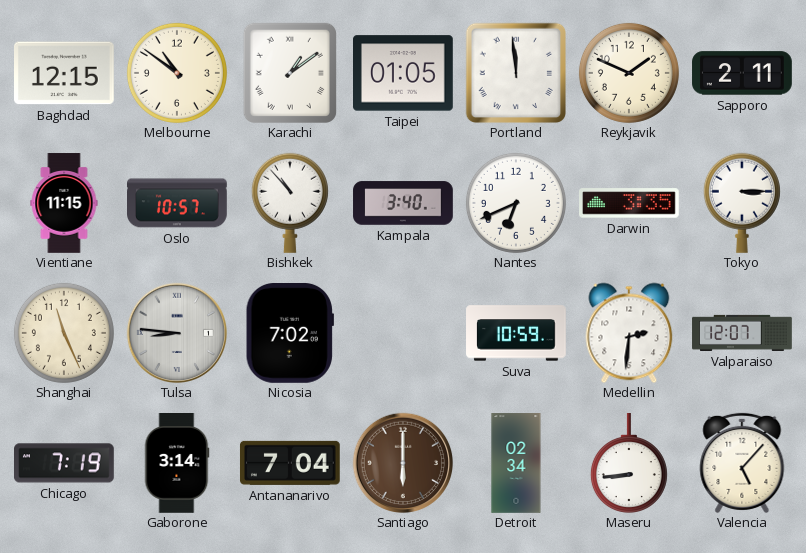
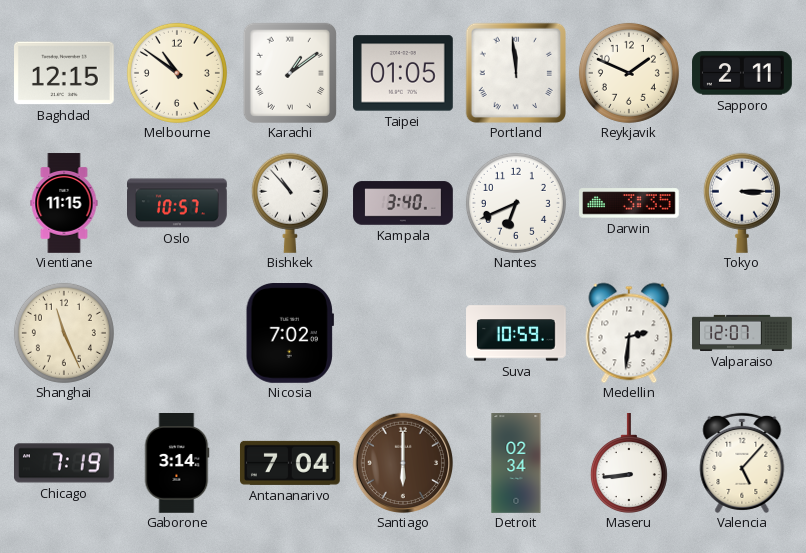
Tulsa: 8:46 -> none
